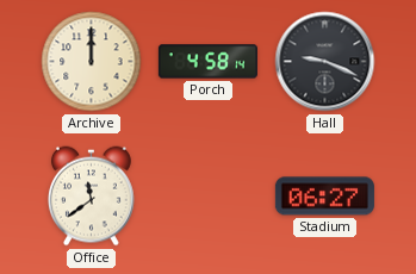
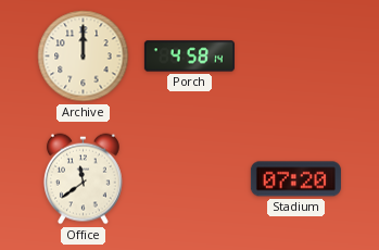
Hall: 9:19 -> none
Stadium: 06:27 -> 07:20
